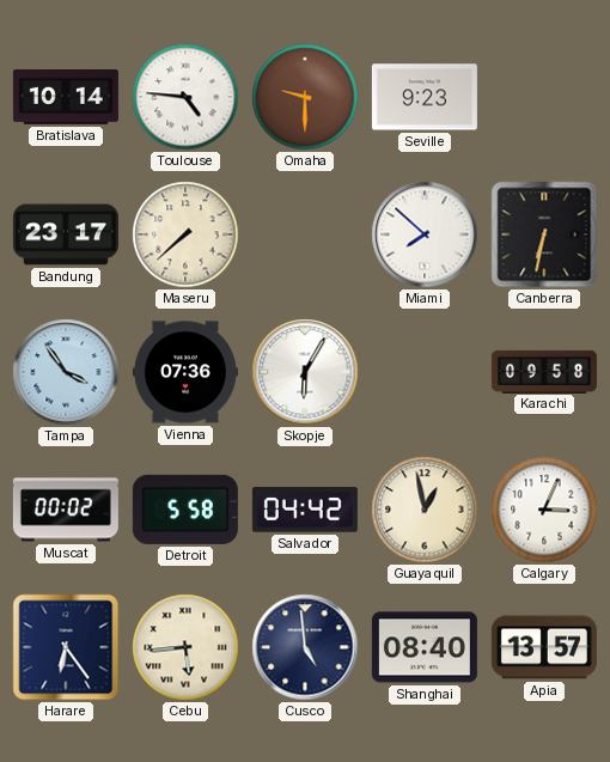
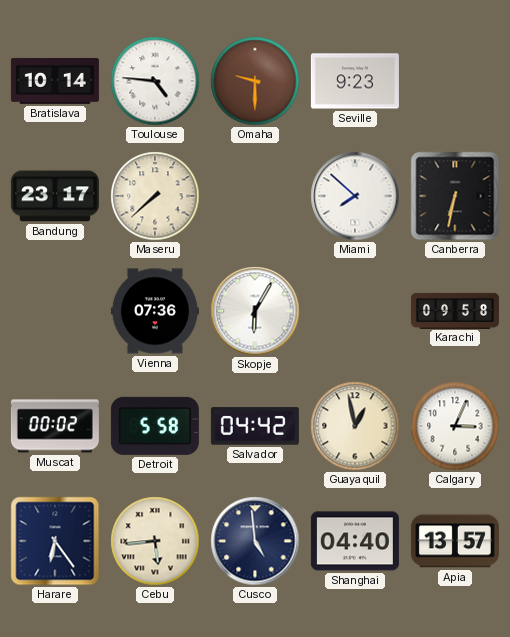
Tampa: 3:54 -> none
Shanghai: 08:40 -> 04:40
